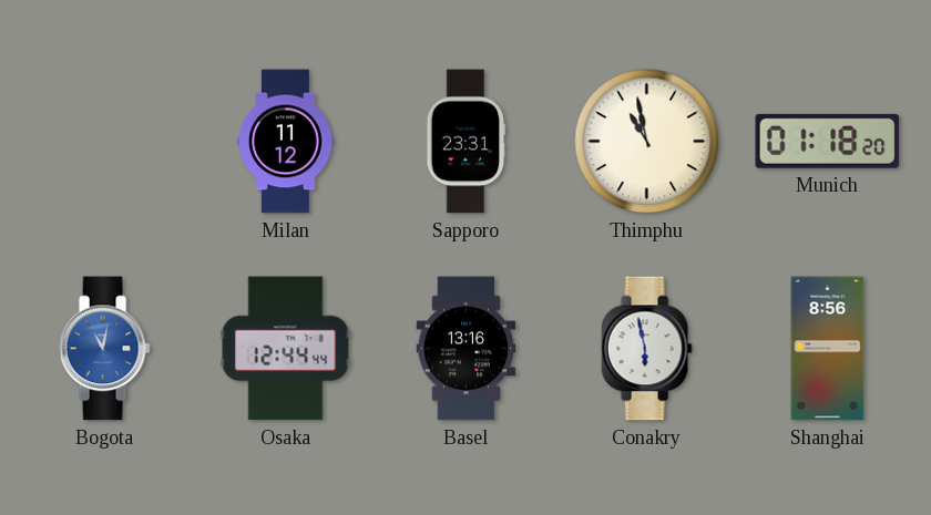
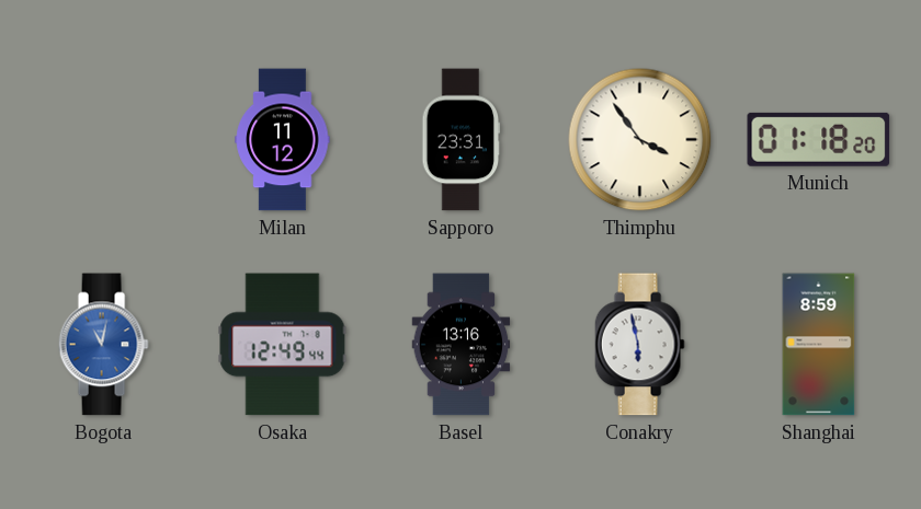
Thimphu: 10:58 -> 3:54
Osaka: 12:44 -> 12:49
Shanghai: 8:56 -> 8:59
